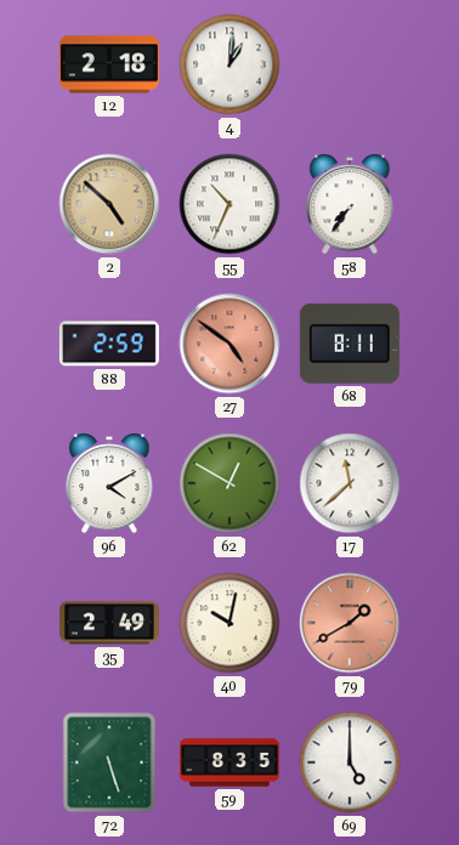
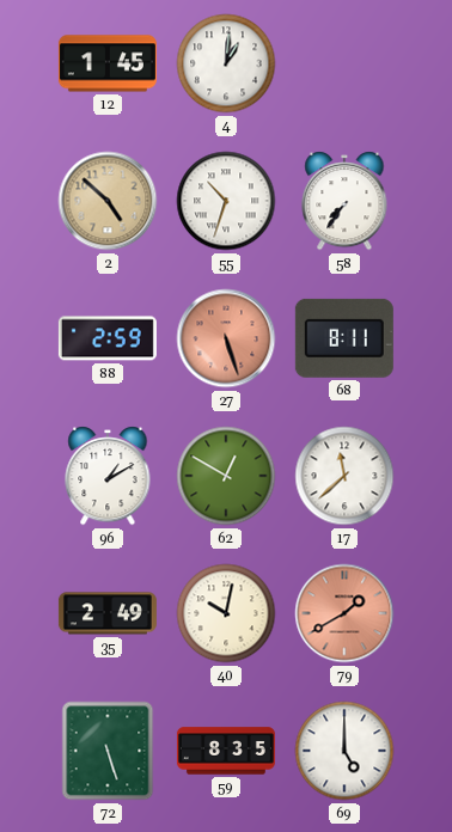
12: 2:18 -> 1:45
55: 10:34 -> 10:33
27: 4:51 -> 5:27
96: 4:10 -> 1:10
